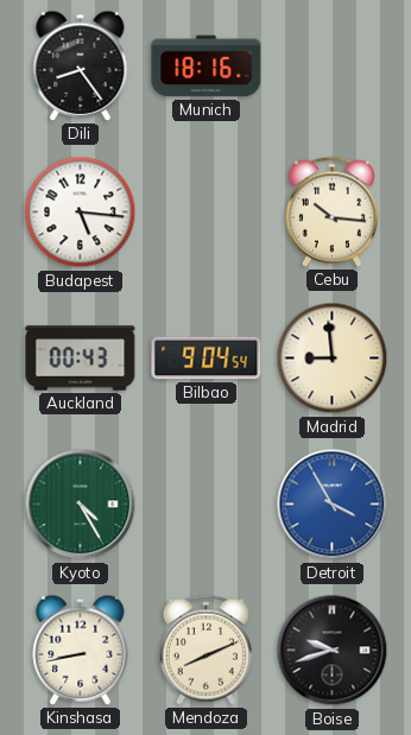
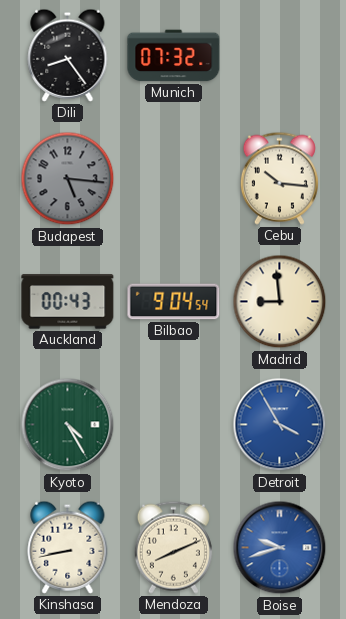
Munich: 18:16 -> 07:32
Budapest dial: white -> grey
Boise dial: black -> blue
